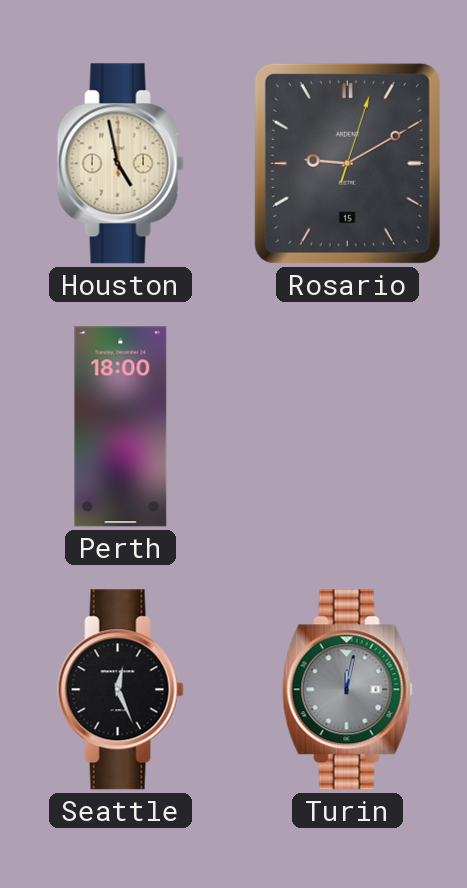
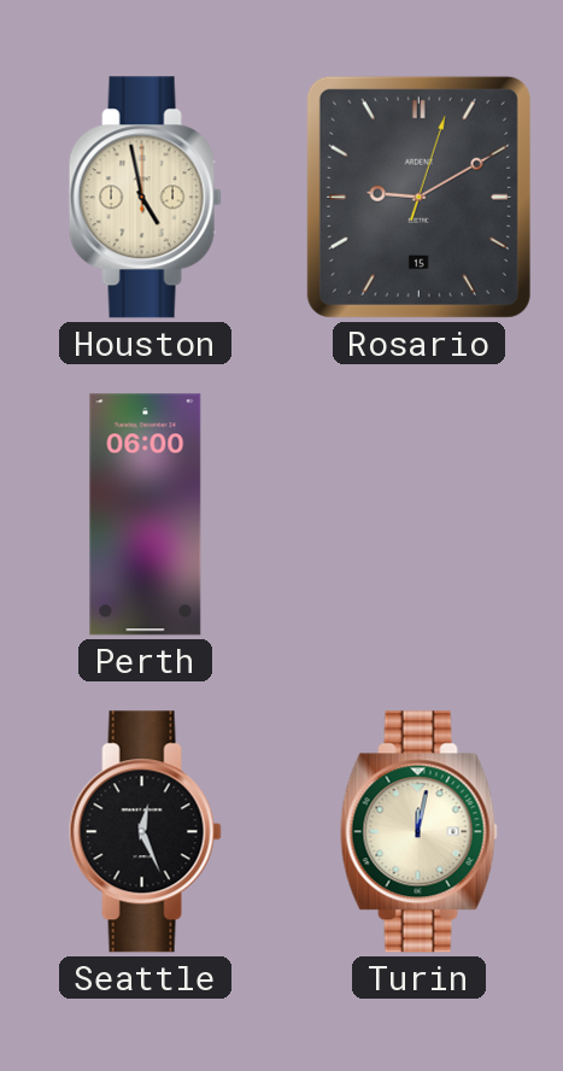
Perth: 18:00 -> 06:00
Turin dial: grey -> cream
